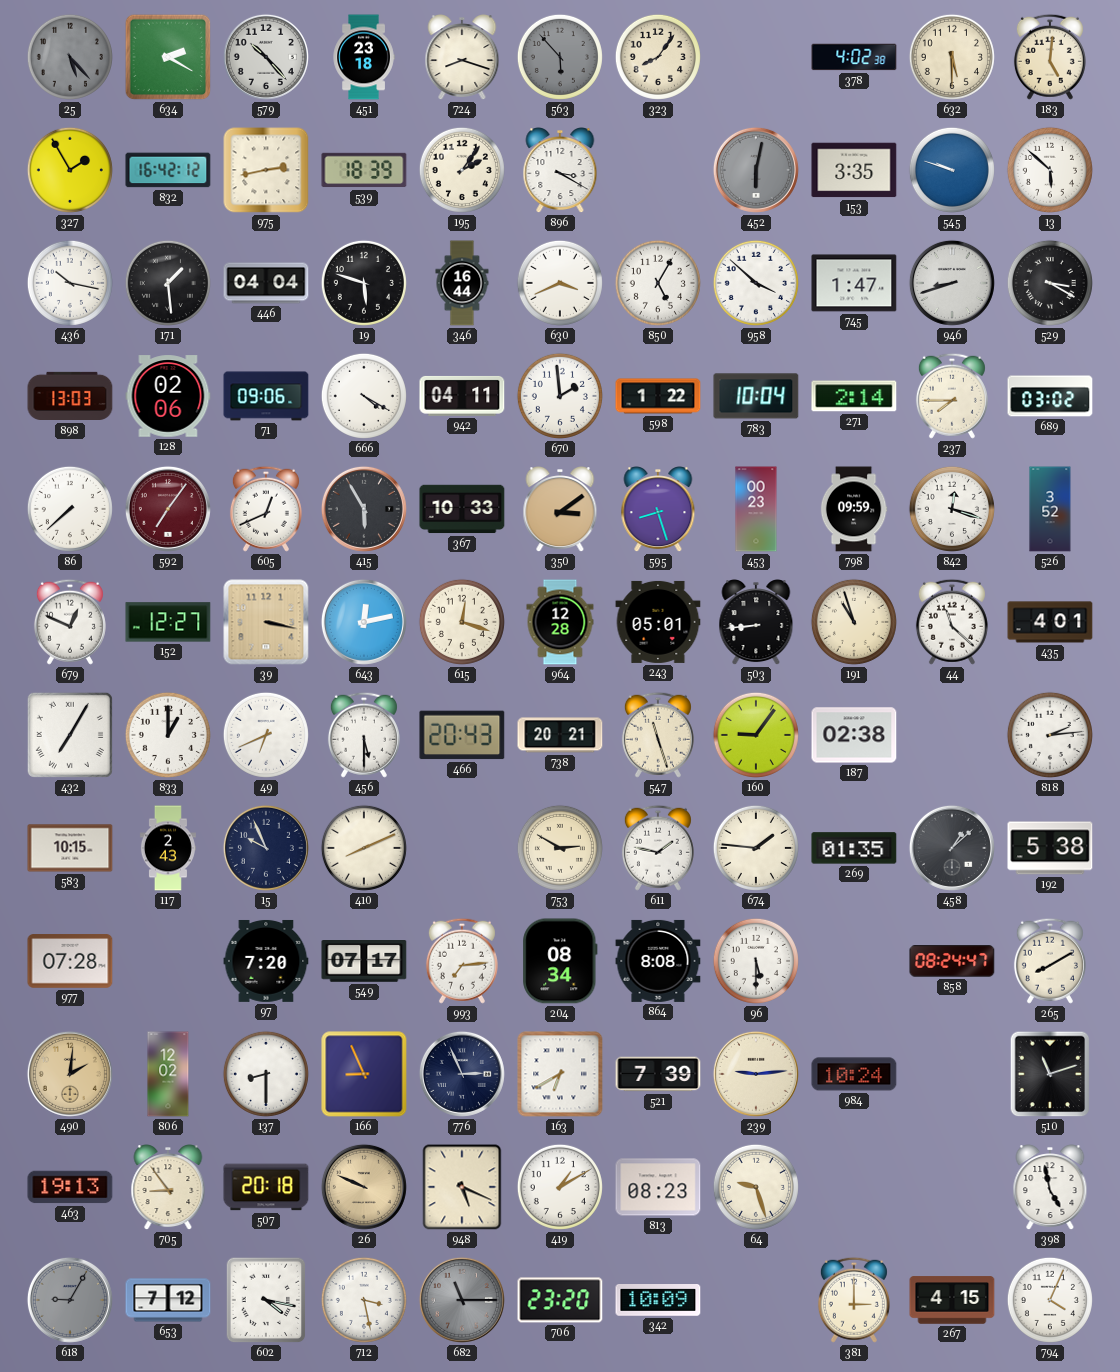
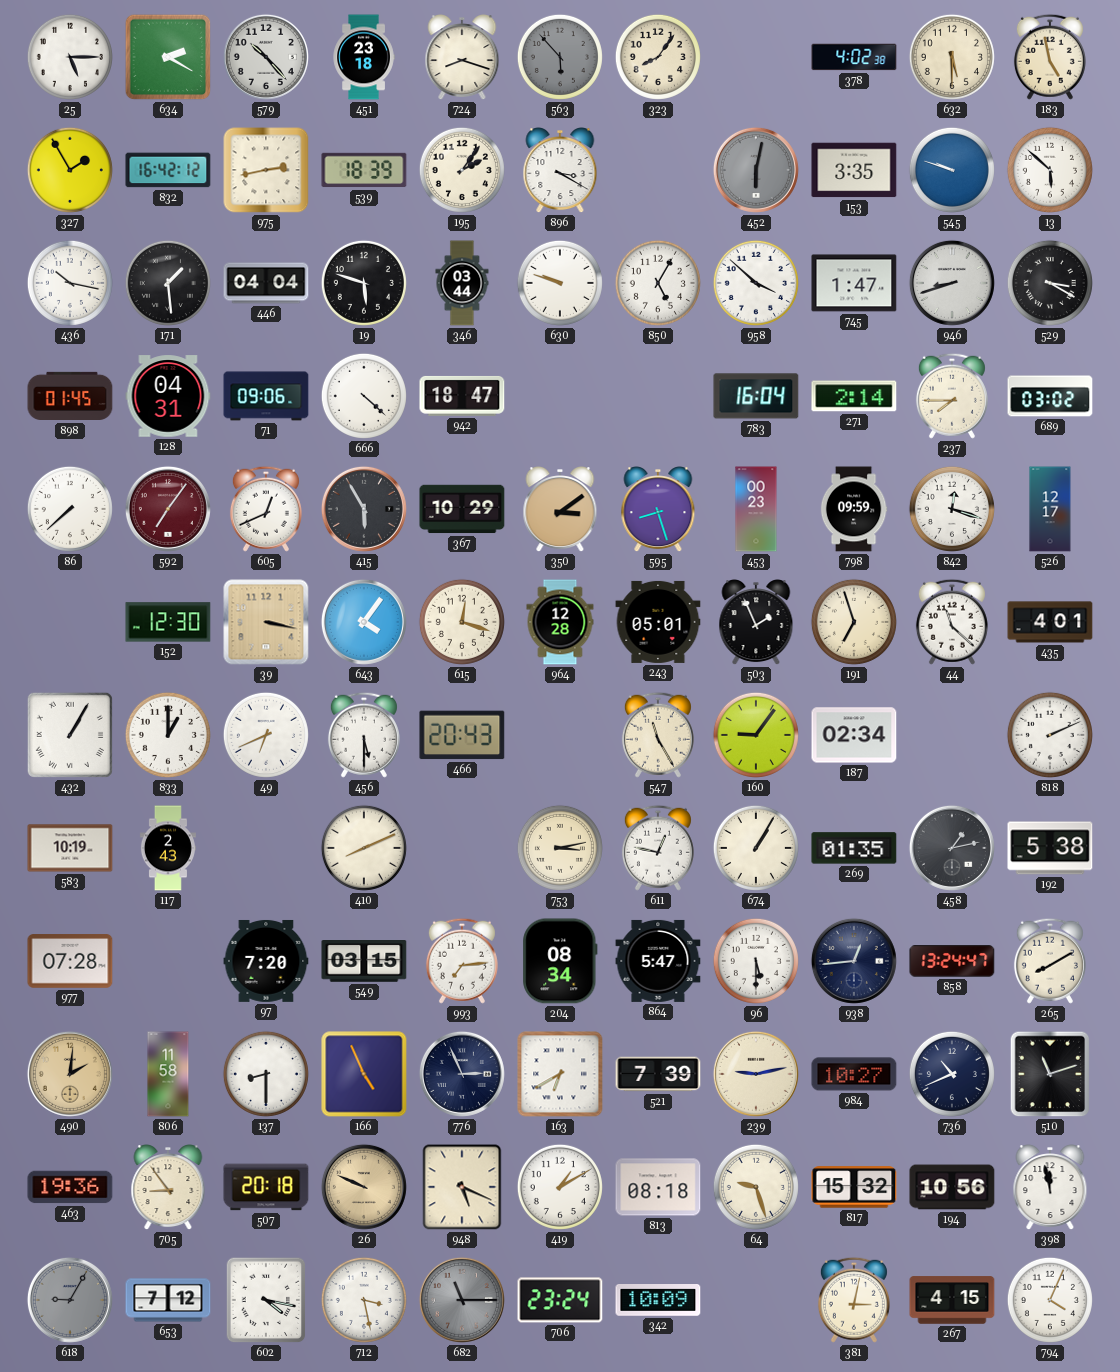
25: 5:23 -> 5:15
25 dial: grey -> white
183: 5:01 -> 4:58
346: 16:44 -> 03:44
630: 3:41 -> 9:48
898: 13:03 -> 01:45
128: 02:06 -> 04:31
666: 4:20 -> 4:22
942: 04:11 -> 18:47
670: 1:59 -> none
598: 1:22 -> none
783: 10:04 -> 16:04
367: 10:33 -> 10:29
526: 3:52 -> 12:17
679: 12:49 -> none
152: 12:27 -> 12:30
643: 12:13 -> 4:06
503: 8:44 -> 1:56
191: 10:57 -> 6:57
432: 7:05 -> 1:05
738: 20:21 -> none
547: 11:27 -> 11:25
187: 02:38 -> 02:34
818: 2:14 -> 2:11
583: 10:15 -> 10:19
15: 9:56 -> none
753: 2:50 -> 3:13
611: 1:47 -> 12:47
674: 1:46 -> 1:05
458: 1:08 -> 1:13
549: 07:17 -> 03:15
864: 8:08 -> 5:47
938: none -> 12:44
858: 08:24 -> 13:24
806: 12:02 -> 11:58
166: 8:56 -> 4:56
239: 9:14 -> 9:13
984: 10:24 -> 10:27
736: none -> 10:41
463: 19:13 -> 19:36
813: 08:23 -> 08:18
817: none -> 15:32
194: none -> 10:56
398: 4:58 -> 11:58
706: 23:20 -> 23:24
381: 3:00 -> 3:02
